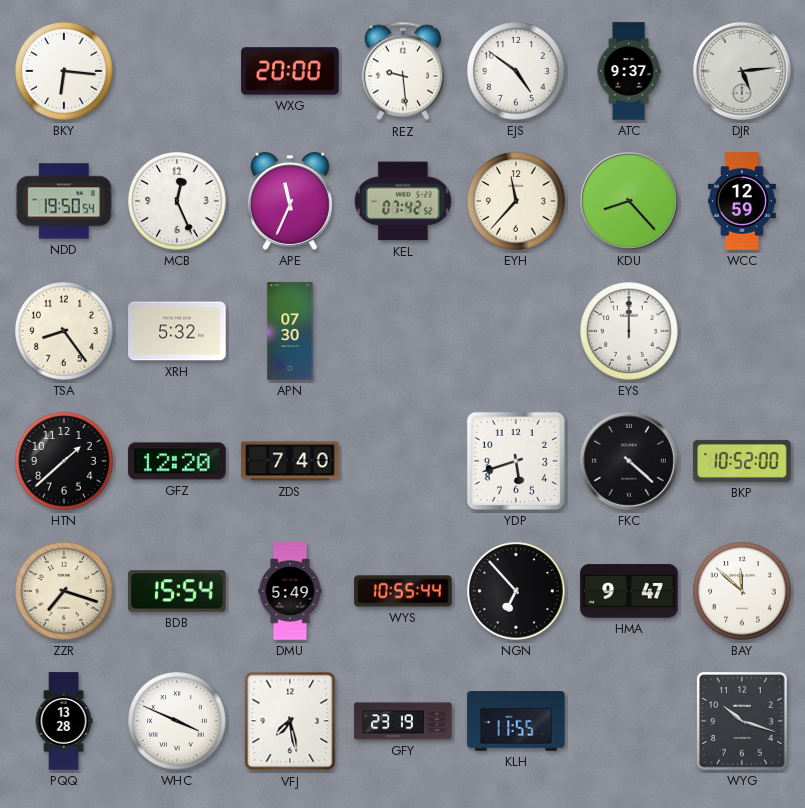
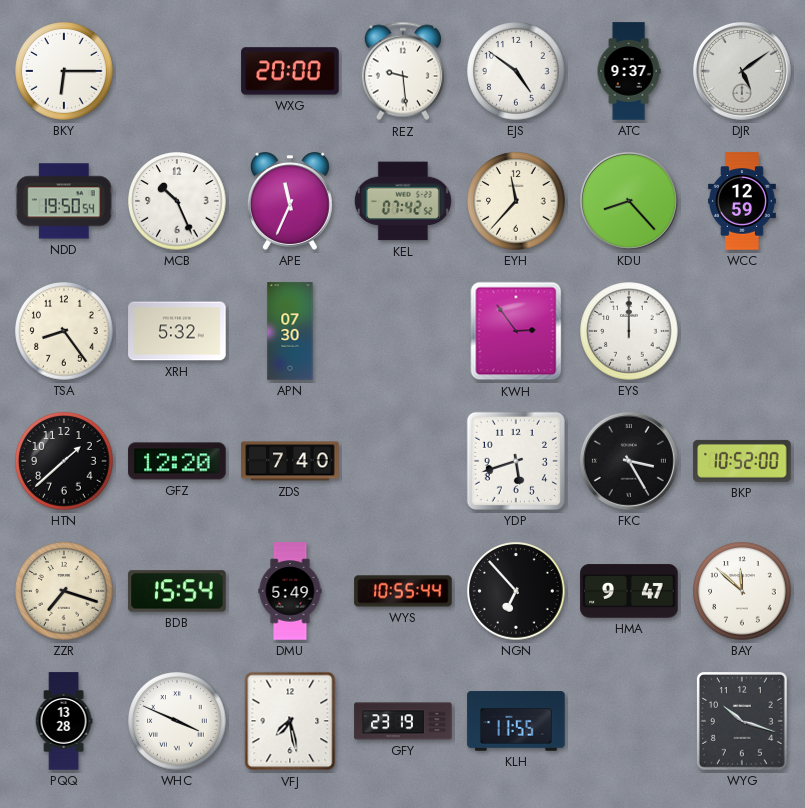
BKY: 6:16 -> 6:15
DJR: 5:14 -> 5:09
MCB: 12:26 -> 10:26
KWH: none -> 2:54
FKC: 4:22 -> 3:25
